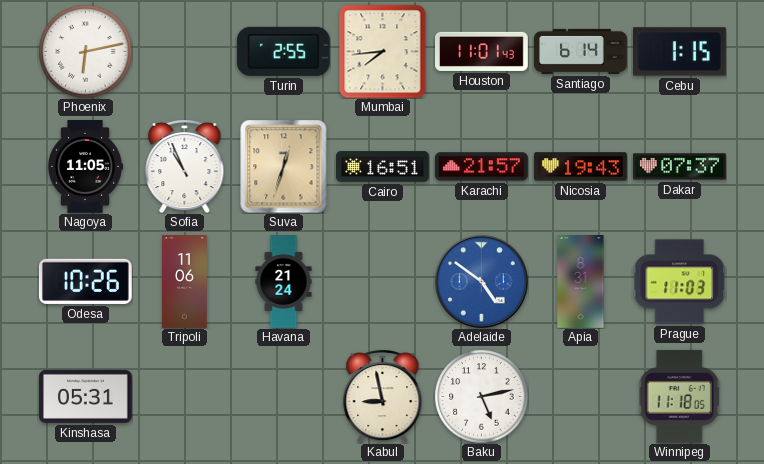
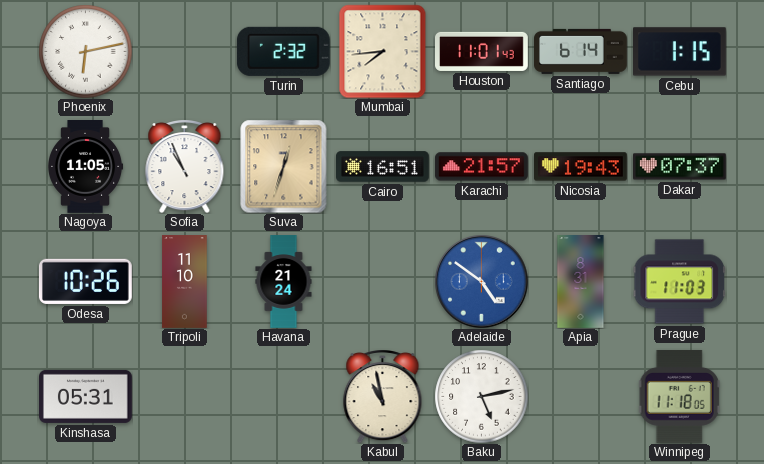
Turin: 2:55 -> 2:32
Tripoli: 11:06 -> 11:10
Kabul: 8:58 -> 10:58
